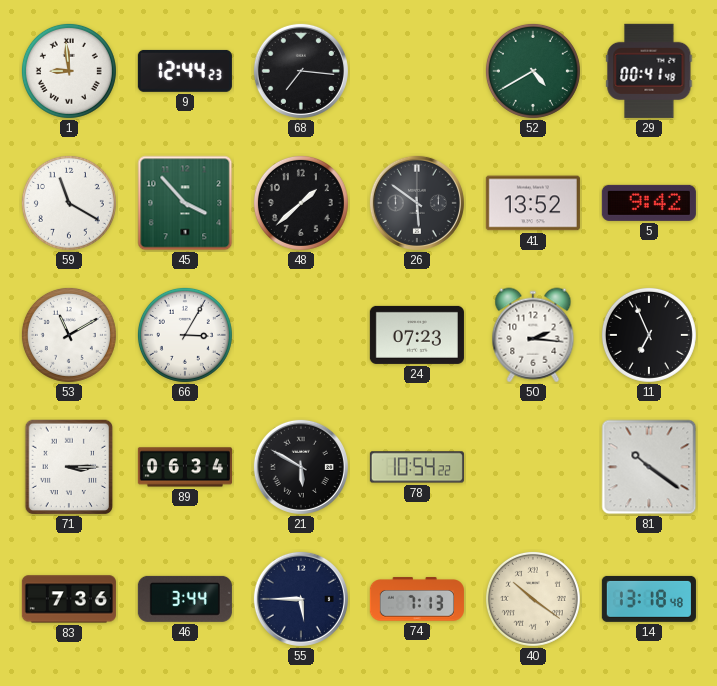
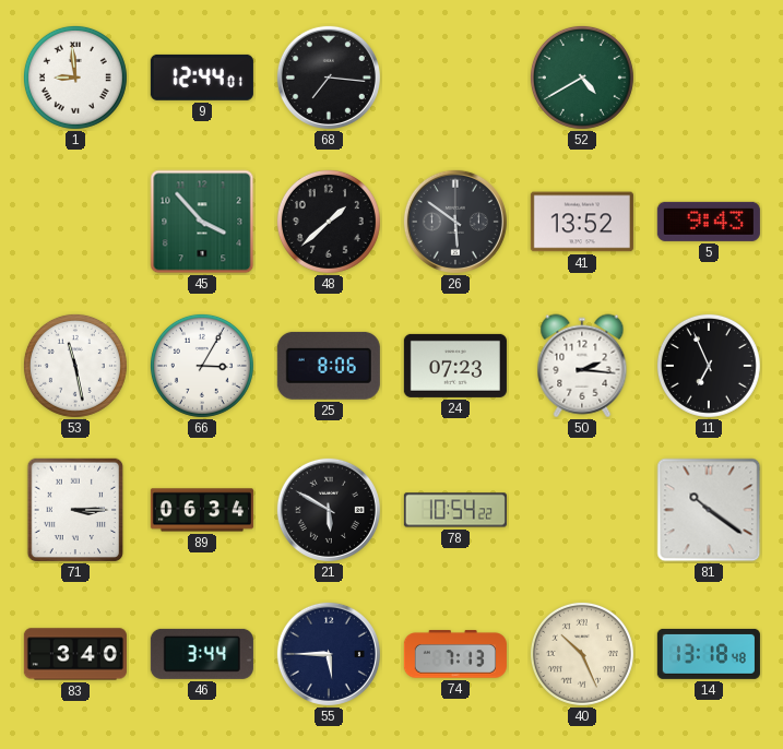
9: 12:44:23 -> 12:44:01
29: 00:41 -> none
59: 11:20 -> none
5: 9:42 -> 9:43
53: 11:10 -> 11:28
25: none -> 8:06
83: 7:36 -> 3:40
40: 10:21 -> 10:26
